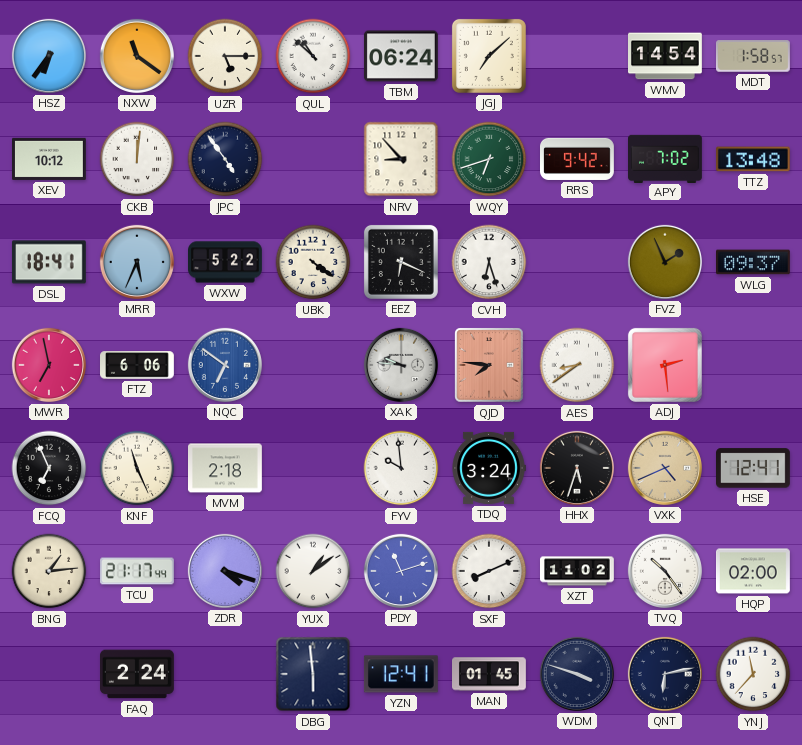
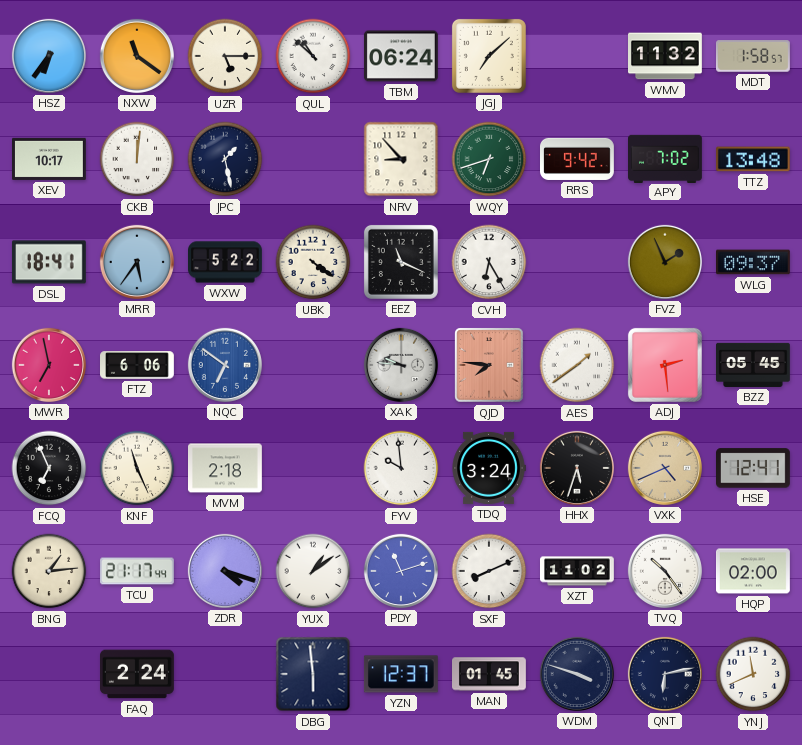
WMV: 14:54 -> 11:32
XEV: 10:12 -> 10:17
JPC: 4:54 -> 1:28
MRR: 5:34 -> 5:36
EEZ: 6:19 -> 11:19
CVH: 6:27 -> 6:25
AES: 8:39 -> 1:39
BZZ: none -> 05:45
YZN: 12:41 -> 12:37
YNJ: 11:37 -> 11:41
